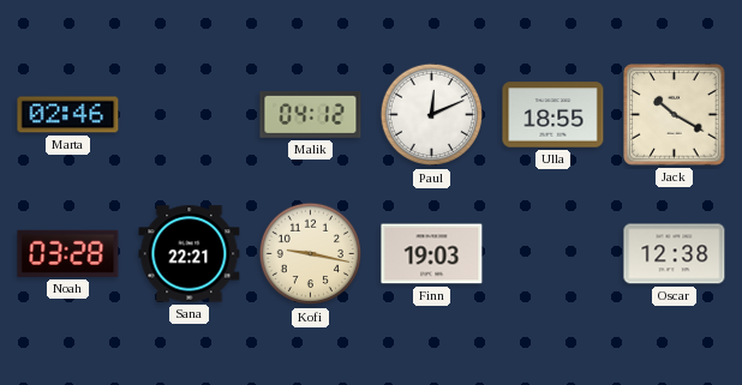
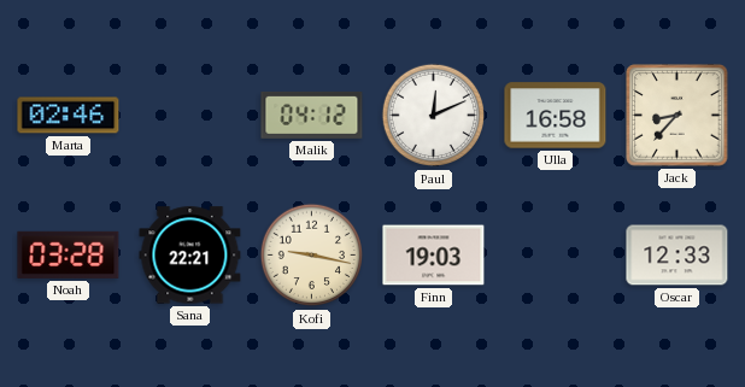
Ulla: 18:55 -> 16:58
Jack: 10:20 -> 8:37
Oscar: 12:38 -> 12:33
